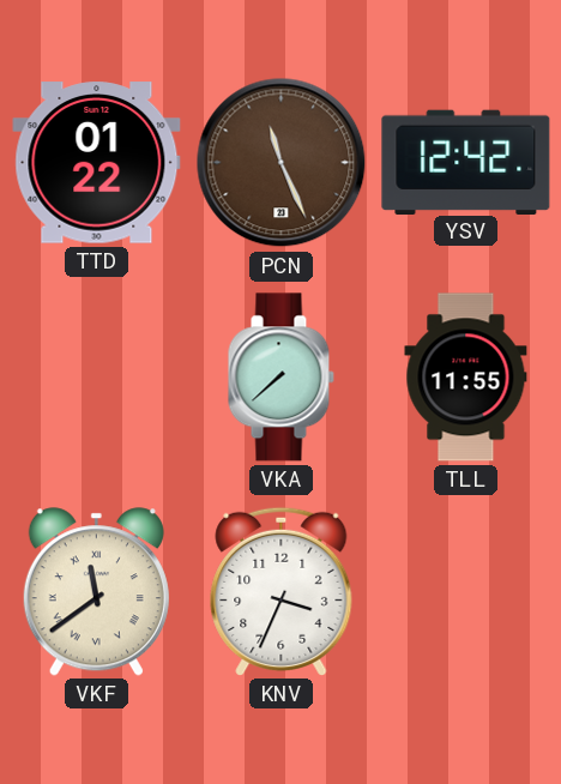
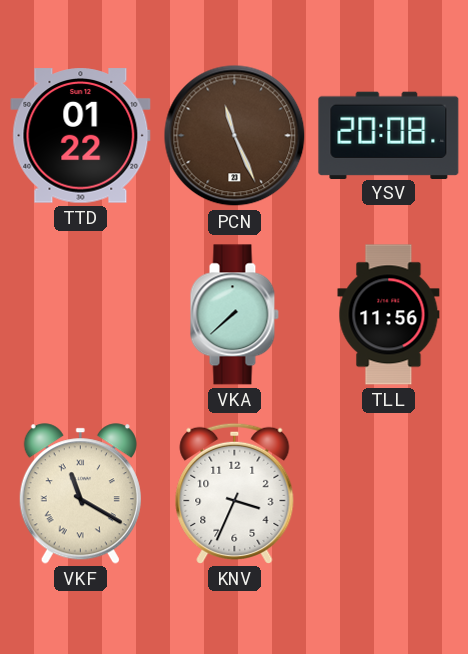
YSV: 12:42 -> 20:08
TLL: 11:55 -> 11:56
VKF: 11:39 -> 11:20
